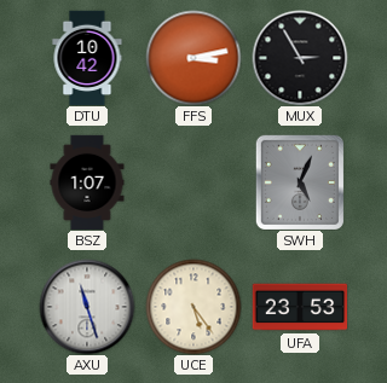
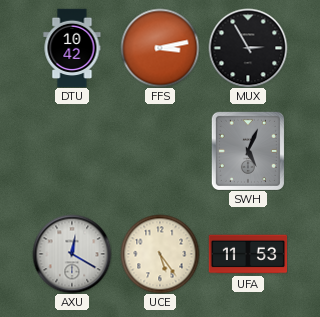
BSZ: 1:07 -> none
AXU: 11:27 -> 12:20
UFA: 23:53 -> 11:53
